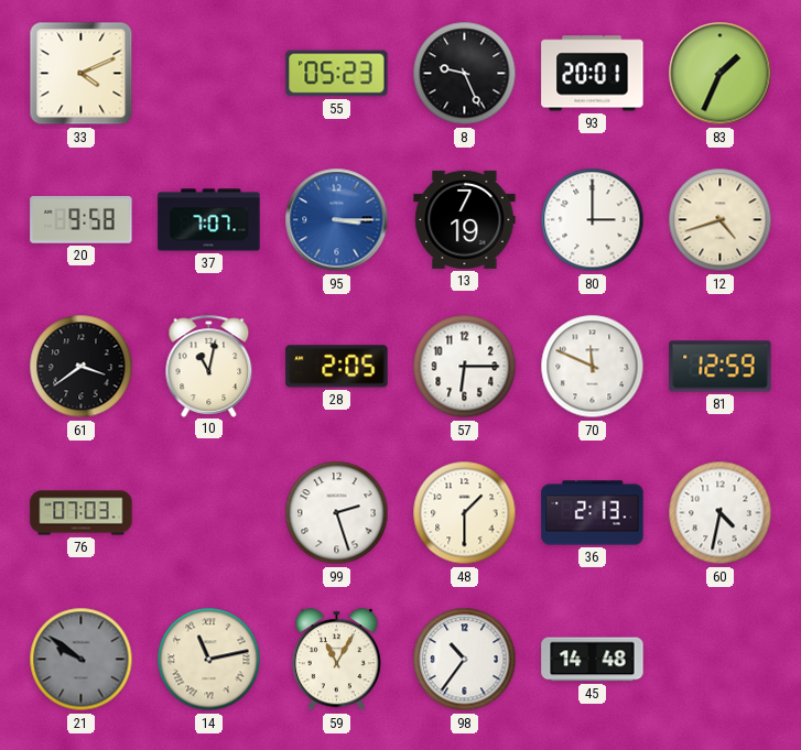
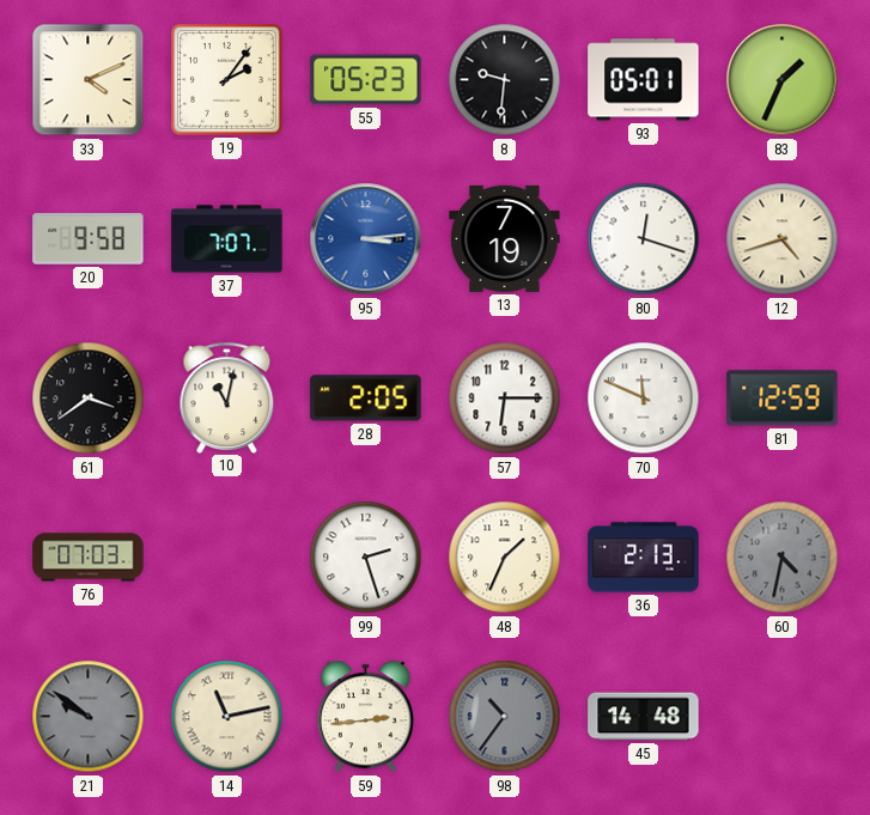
19: none -> 2:06
8: 9:26 -> 9:31
93: 20:01 -> 05:01
95: 3:15 -> 3:14
80: 3:00 -> 12:18
48: 1:30 -> 1:34
60 dial: white -> grey
59: 11:05 -> 2:44
98 dial: white -> grey
